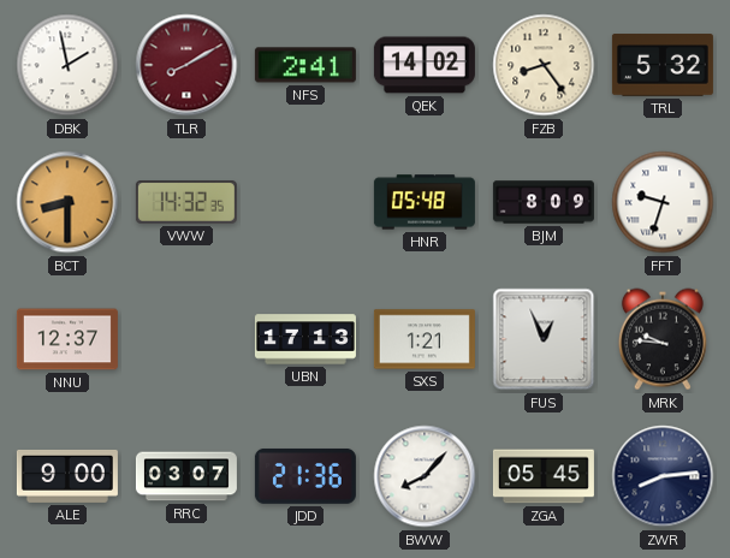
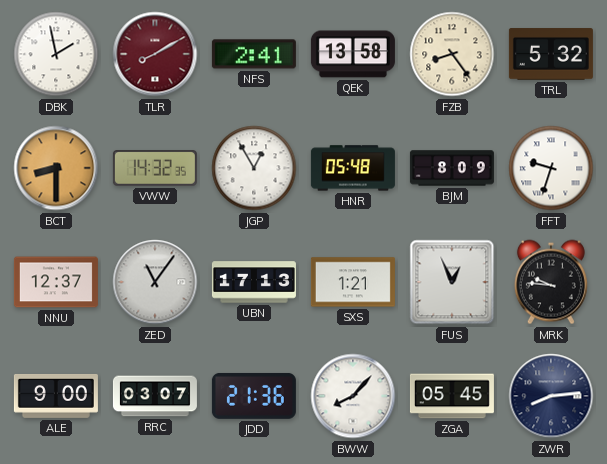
QEK: 14:02 -> 13:58
JGP: none -> 12:55
ZED: none -> 11:06
